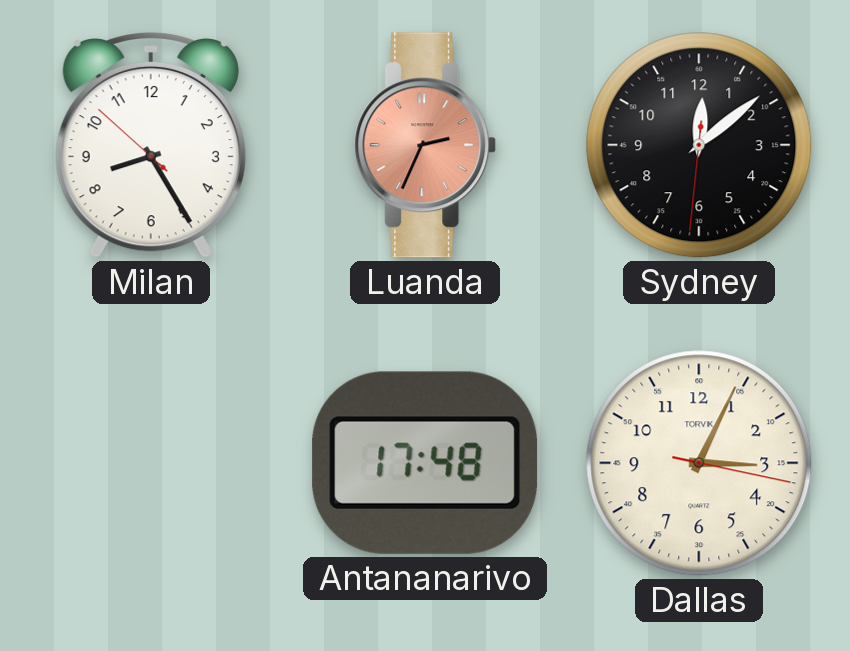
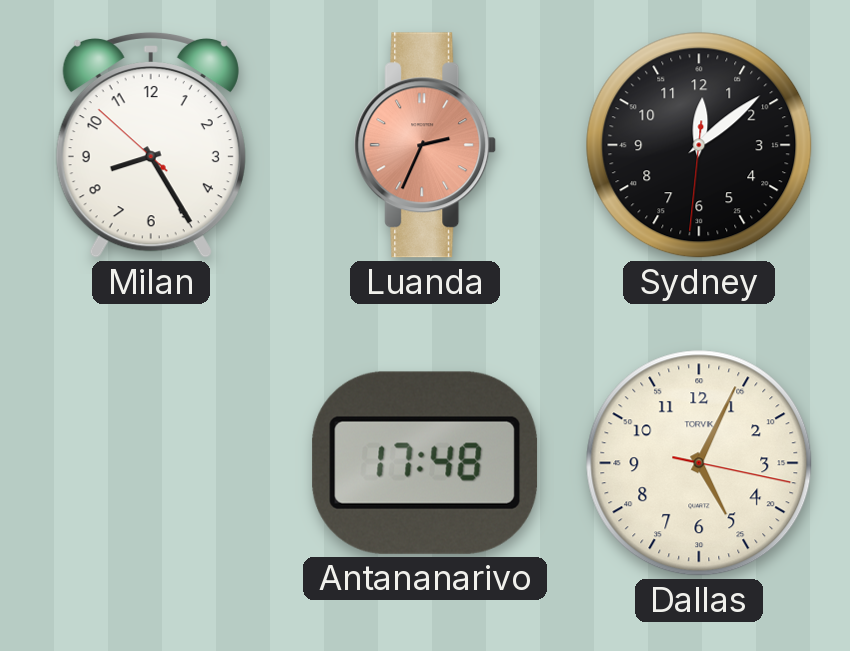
Dallas: 3:04 -> 5:04
